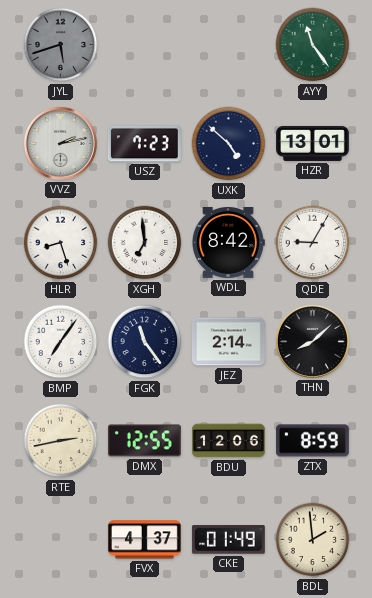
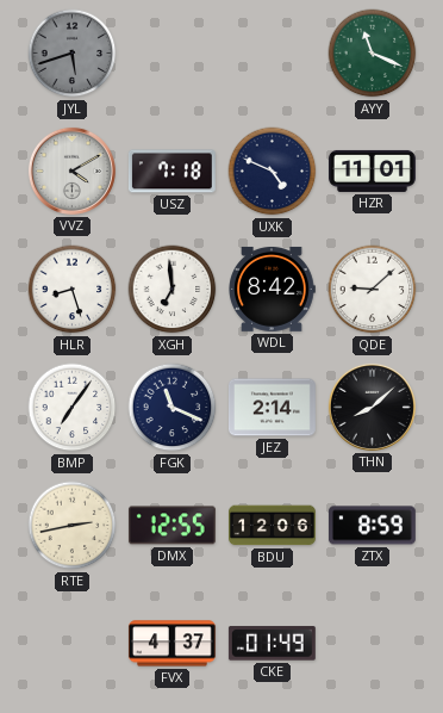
AYY: 11:24 -> 11:19
VVZ: 2:13 -> 4:10
USZ: 7:23 -> 7:18
UXK: 4:52 -> 4:49
HZR: 13:01 -> 11:01
QDE: 9:05 -> 9:08
FGK: 11:24 -> 11:19
BDL: 1:59 -> none
